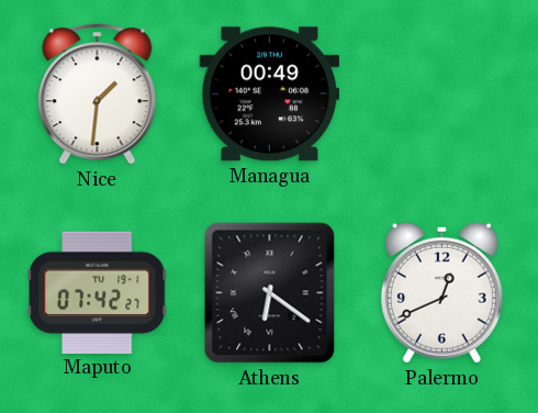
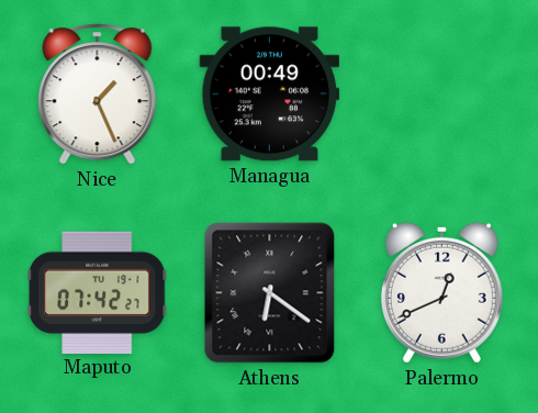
Nice: 1:31 -> 1:26
